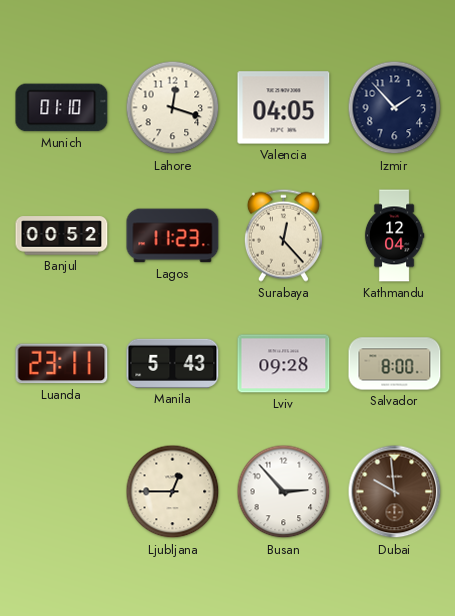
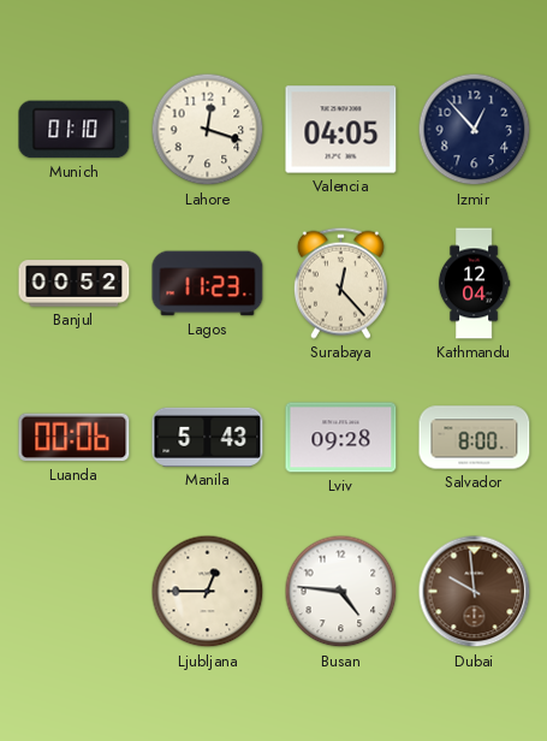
Izmir: 1:53 -> 12:53
Luanda: 23:11 -> 00:06
Busan: 2:53 -> 4:46
